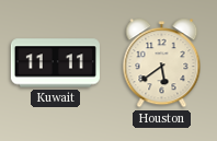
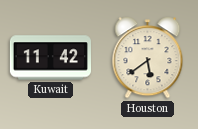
Kuwait: 11:11 -> 11:42
